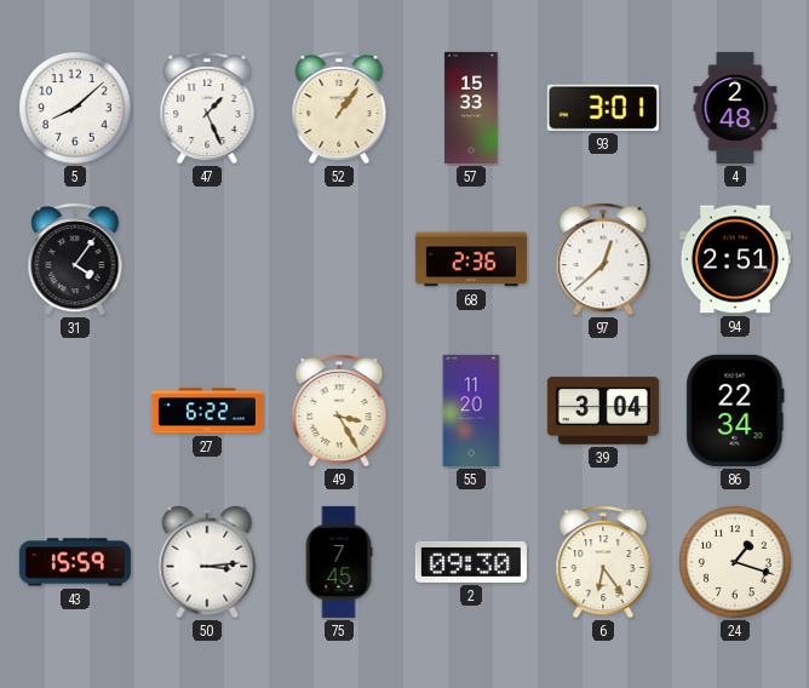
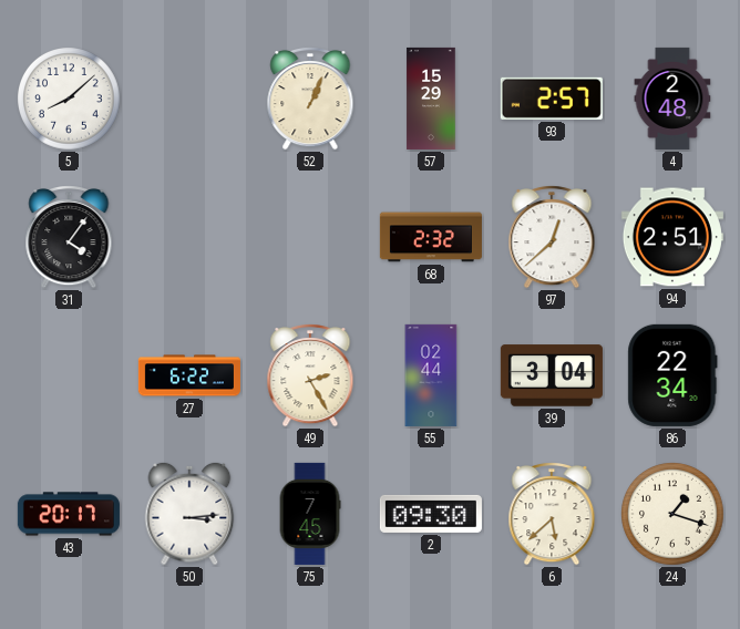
47: 1:26 -> none
52: 1:06 -> 1:04
57: 15:33 -> 15:29
93: 3:01 -> 2:57
68: 2:36 -> 2:32
49: 3:25 -> 2:25
55: 11:20 -> 02:44
43: 15:59 -> 20:17
6: 6:24 -> 5:38
